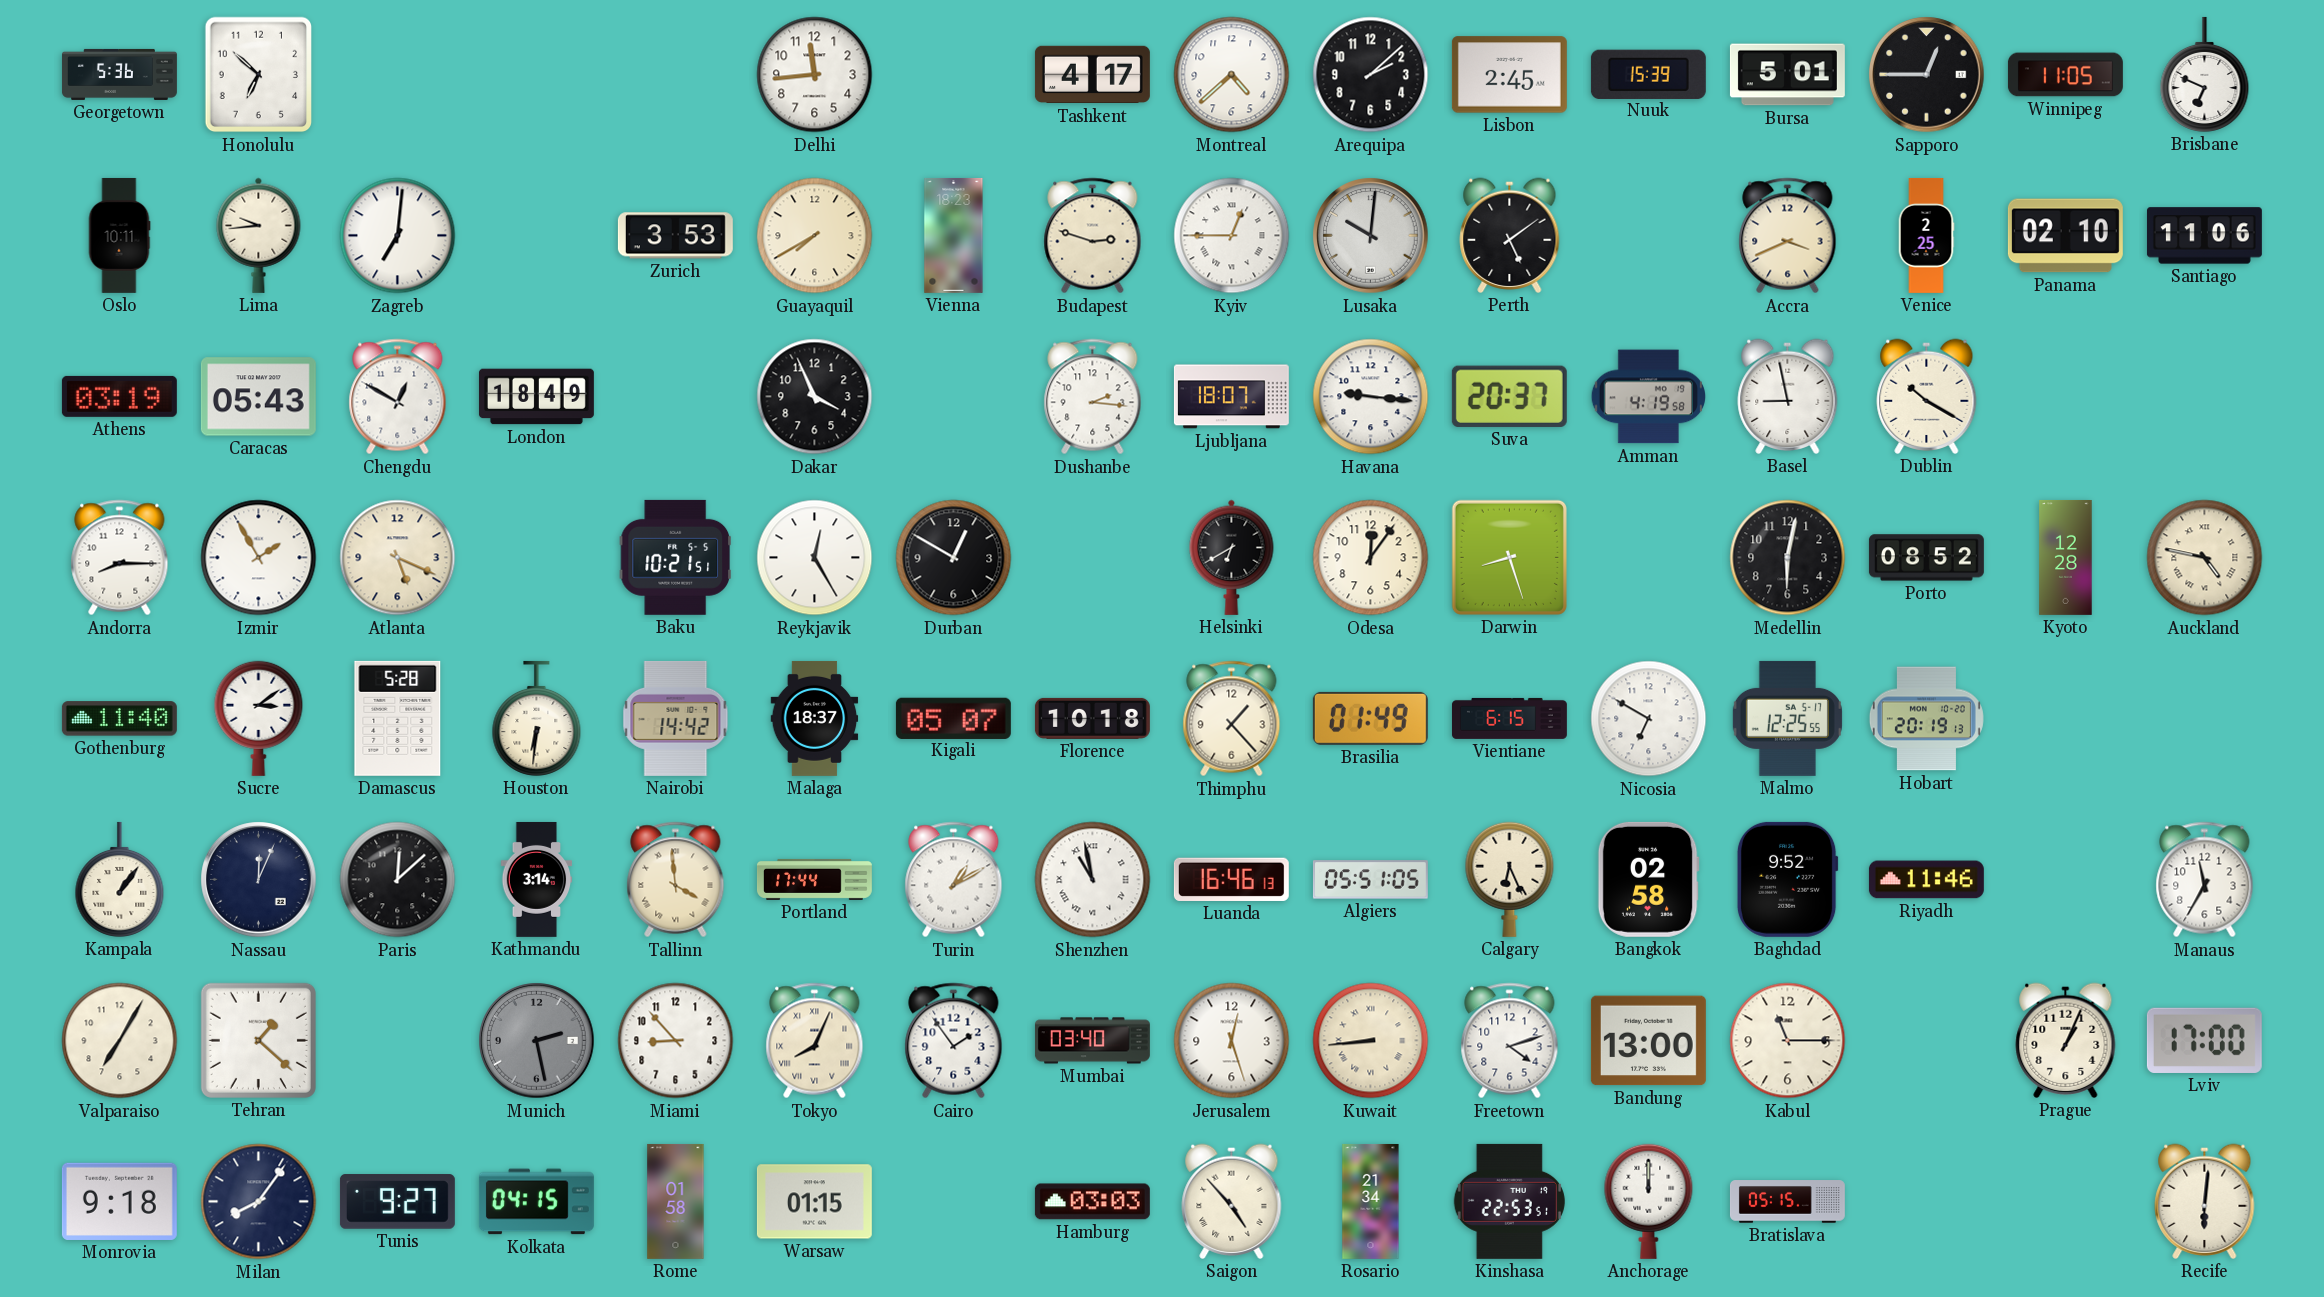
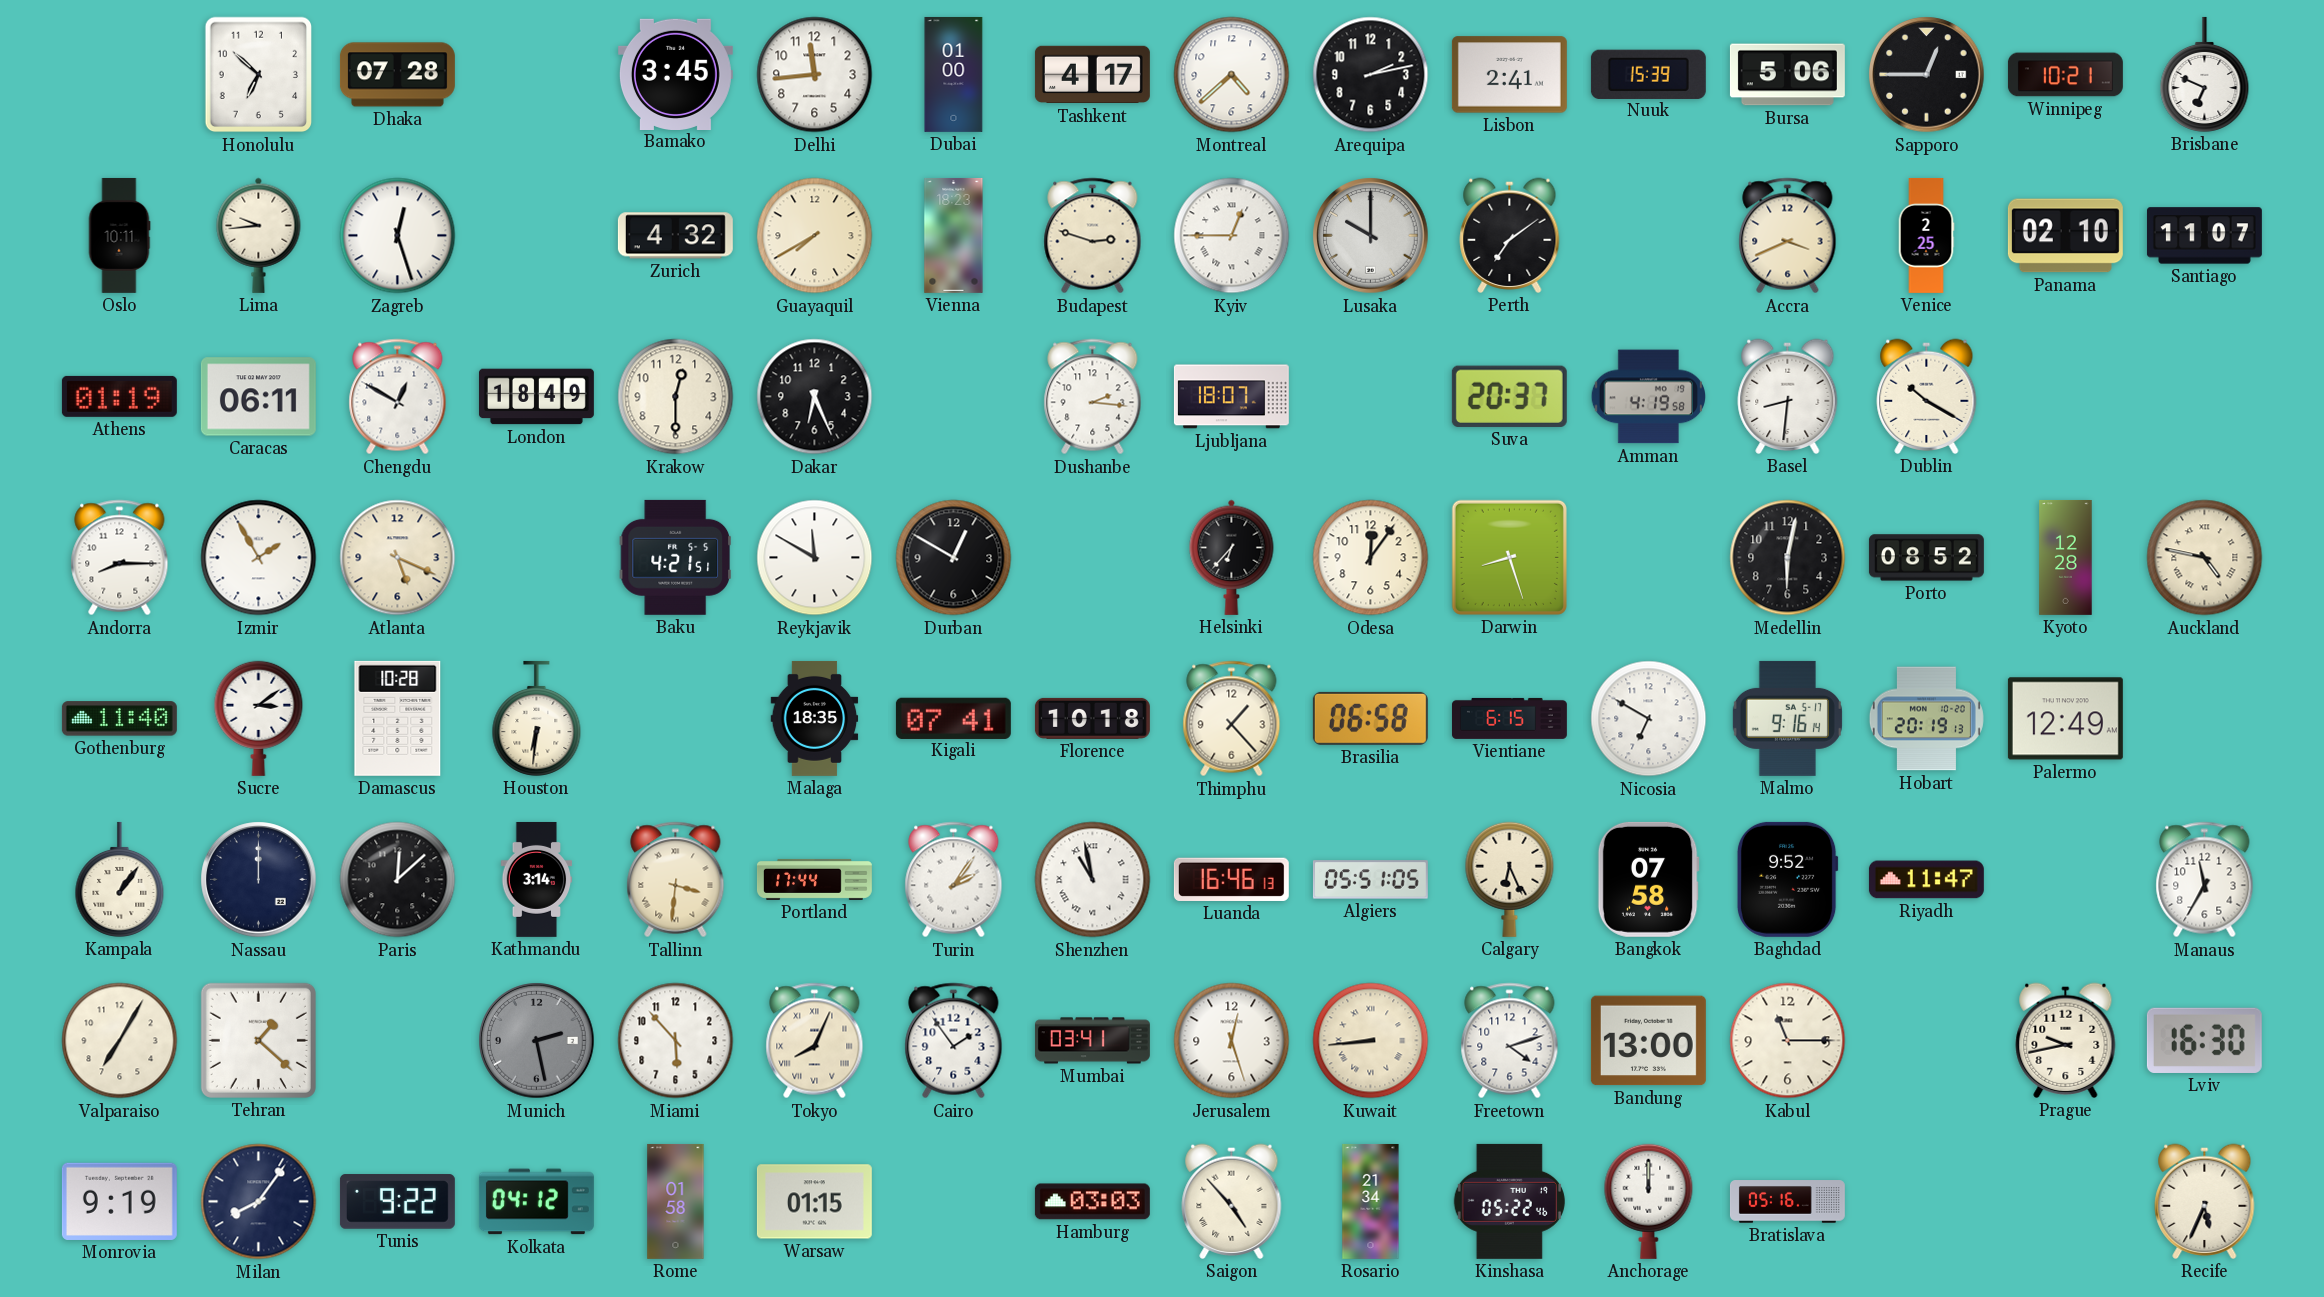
Georgetown: 5:36 -> none
Dhaka: none -> 07:28
Bamako: none -> 3:45
Dubai: none -> 01:00
Arequipa: 2:08 -> 2:13
Lisbon: 2:45 -> 2:41
Bursa: 5:01 -> 5:06
Winnipeg: 11:05 -> 10:21
Zagreb: 7:01 -> 12:27
Zurich: 3:53 -> 4:32
Lusaka: 10:01 -> 10:00
Perth: 5:09 -> 7:09
Santiago: 11:06 -> 11:07
Athens: 03:19 -> 01:19
Caracas: 05:43 -> 06:11
Krakow: none -> 12:30
Dakar: 3:56 -> 6:26
Havana: 9:16 -> none
Basel: 8:58 -> 8:31
Baku: 10:21 -> 4:21
Reykjavik: 12:25 -> 11:50
Helsinki: 6:40 -> 6:37
Damascus: 5:28 -> 10:28
Nairobi: 14:42 -> none
Malaga: 18:37 -> 18:35
Kigali: 05:07 -> 07:41
Brasilia: 01:49 -> 06:58
Malmo: 12:25 -> 9:16
Palermo: none -> 12:49
Nassau: 12:04 -> 12:00
Tallinn: 3:59 -> 3:31
Turin: 1:10 -> 2:06
Bangkok: 02:58 -> 07:58
Riyadh: 11:46 -> 11:47
Miami: 8:53 -> 5:53
Mumbai: 03:40 -> 03:41
Prague: 1:04 -> 9:43
Lviv: 17:00 -> 16:30
Monrovia: 9:18 -> 9:19
Tunis: 9:27 -> 9:22
Kolkata: 04:15 -> 04:12
Kinshasa: 22:53 -> 05:22
Bratislava: 05:15 -> 05:16
Recife: 6:01 -> 5:34
